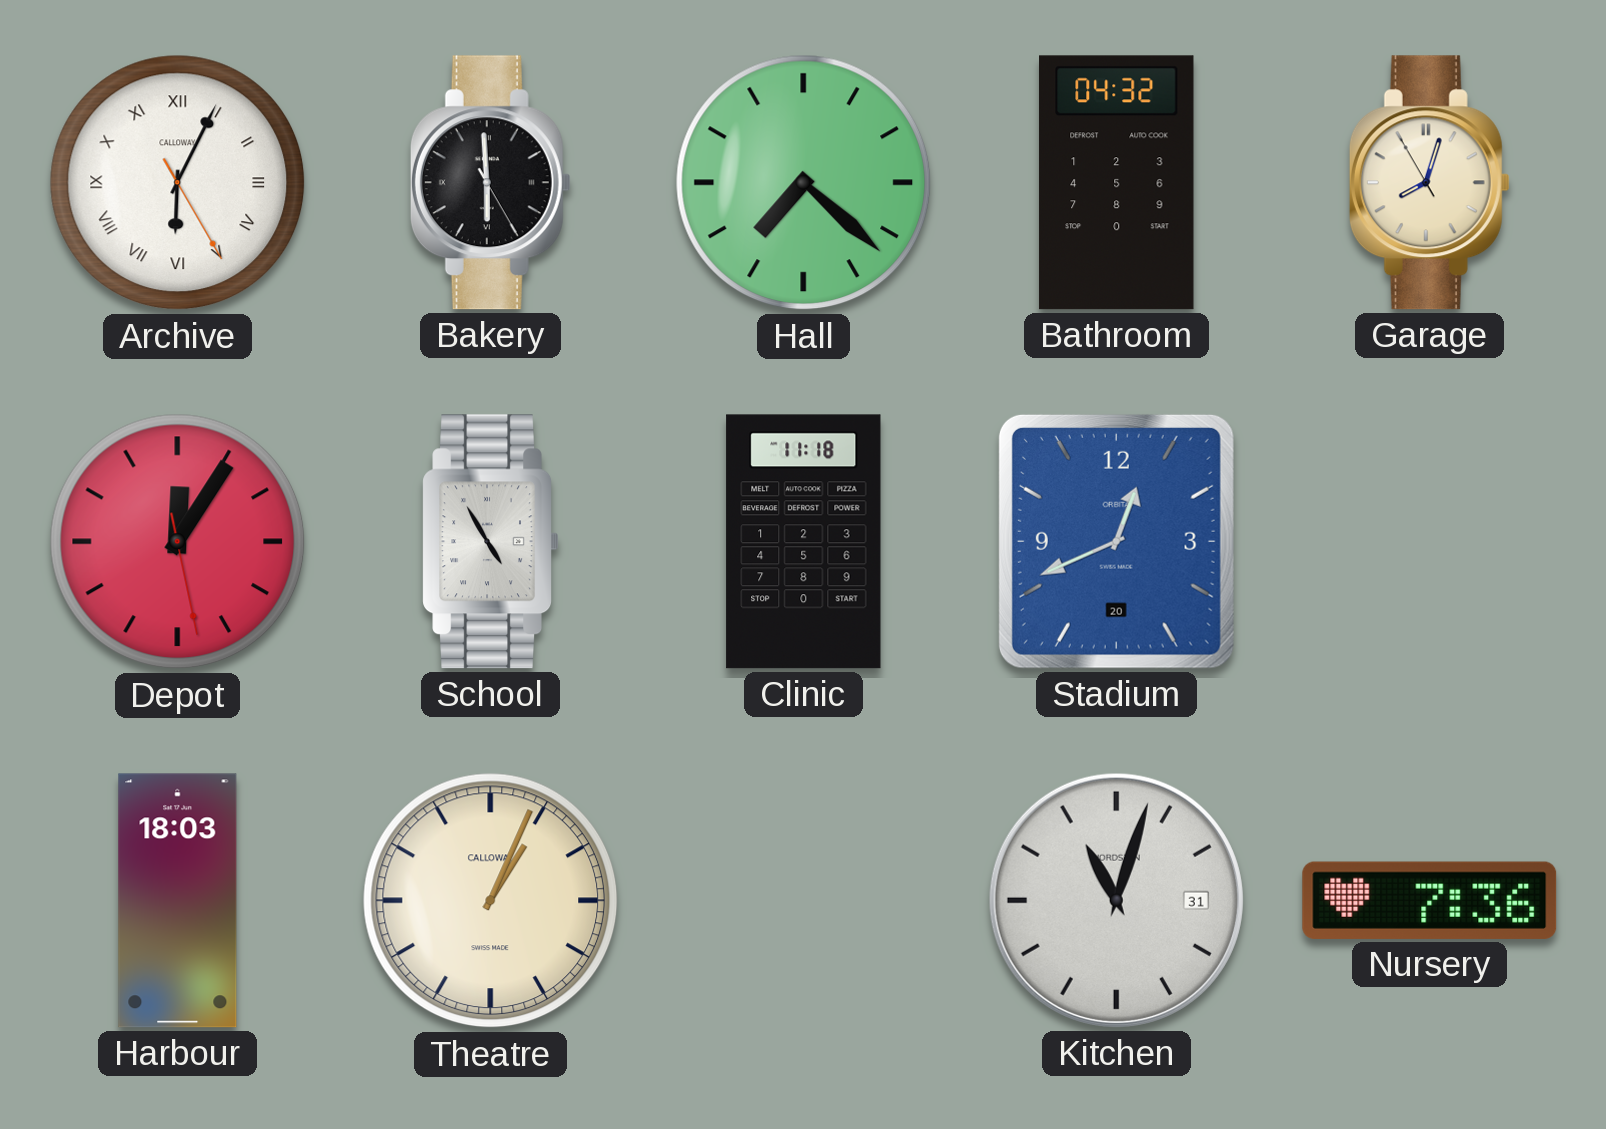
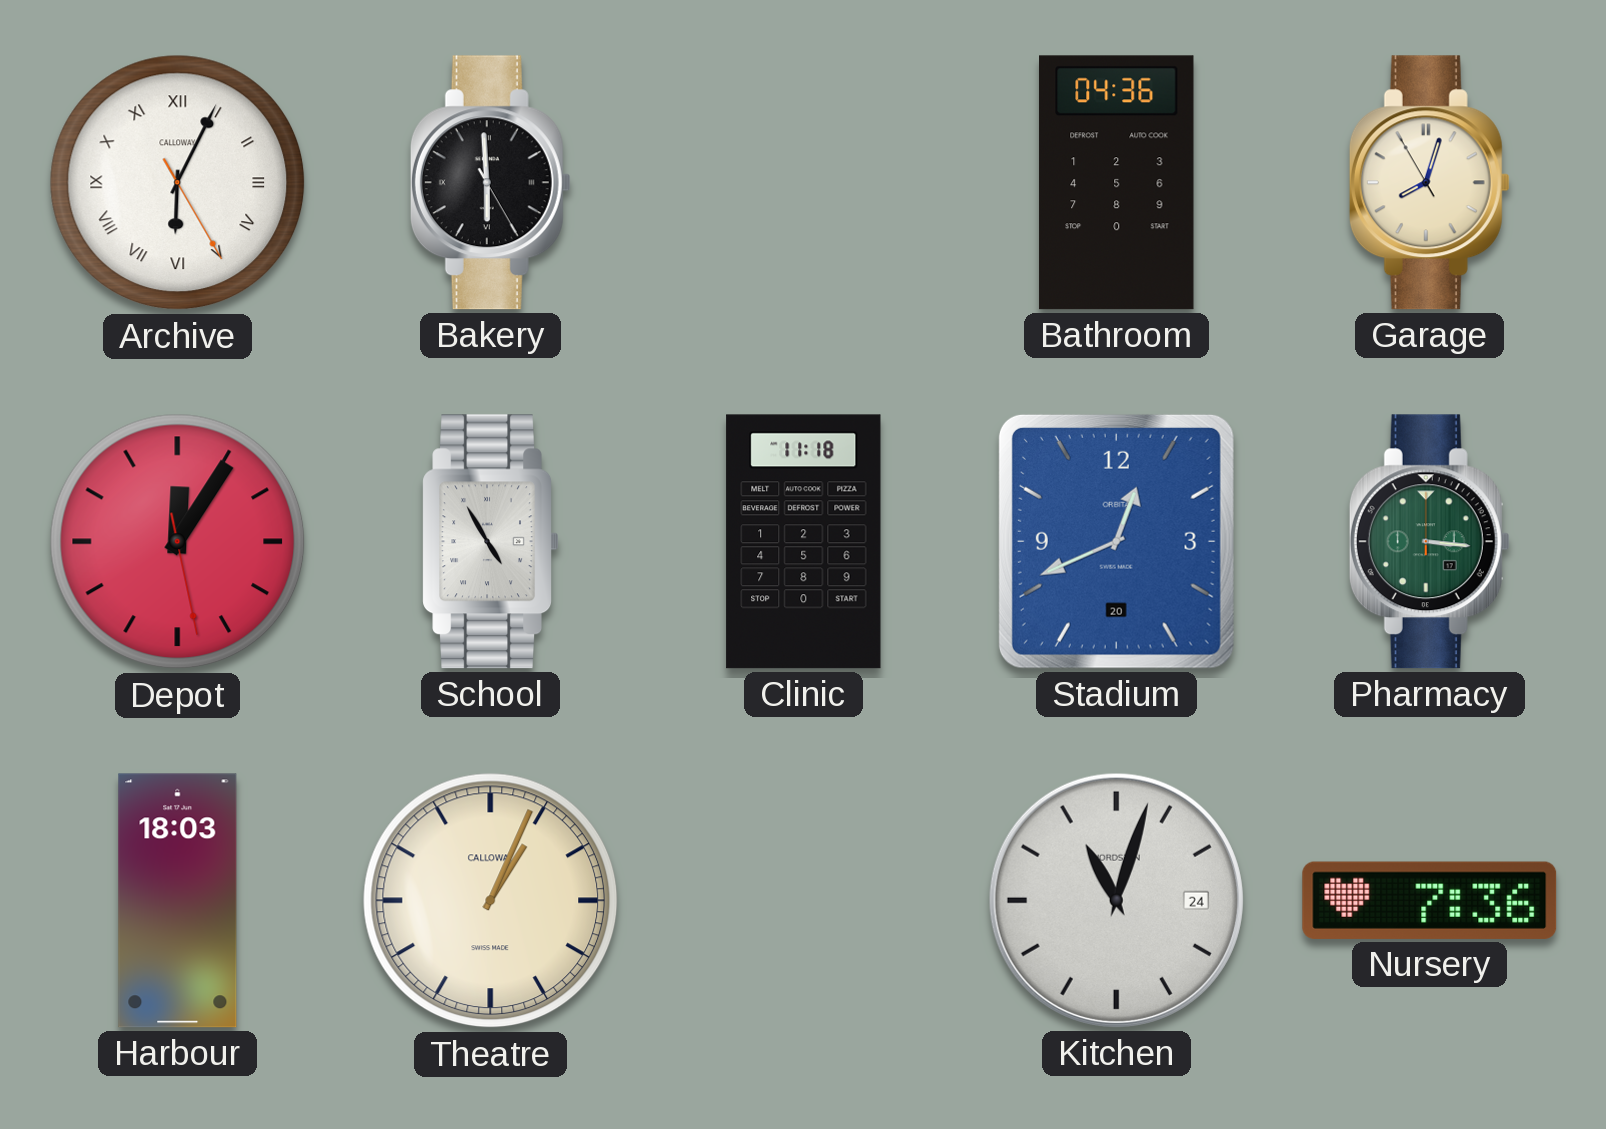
Hall: 7:22 -> none
Bathroom: 04:32 -> 04:36
Pharmacy: none -> 3:16
Kitchen date: 31 -> 24
